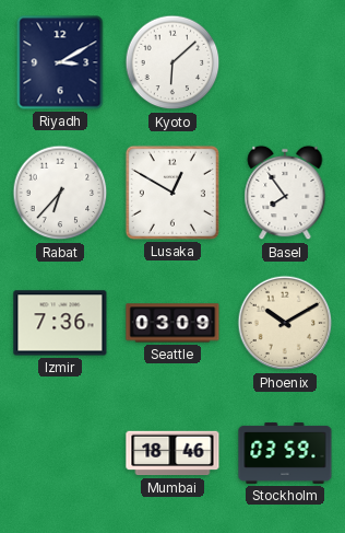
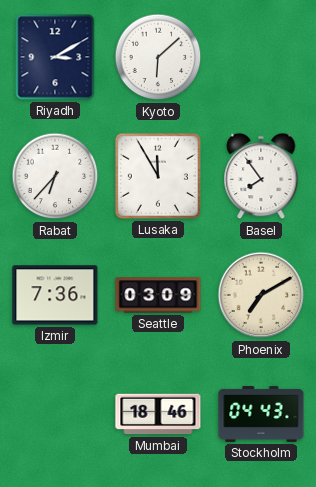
Lusaka: 12:50 -> 11:55
Phoenix: 10:10 -> 7:10
Stockholm: 03:59 -> 04:43
